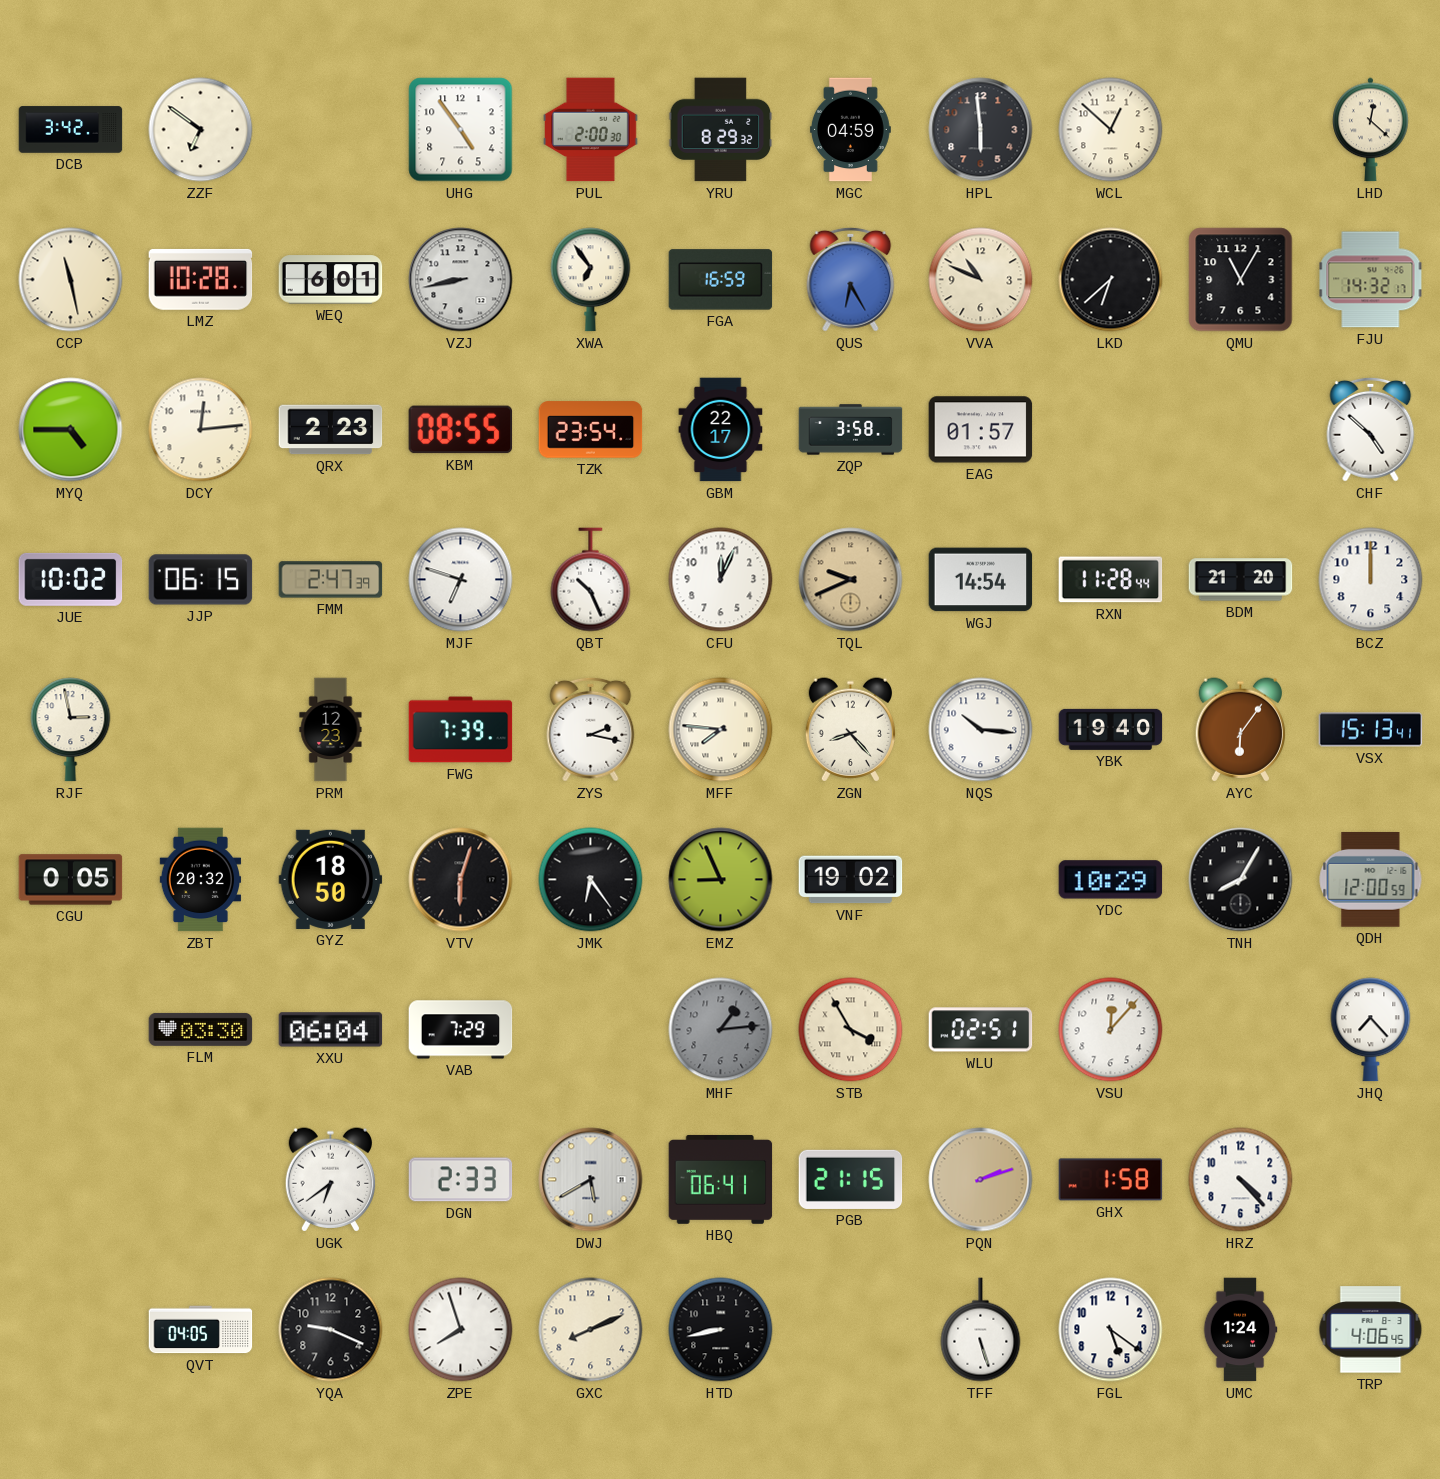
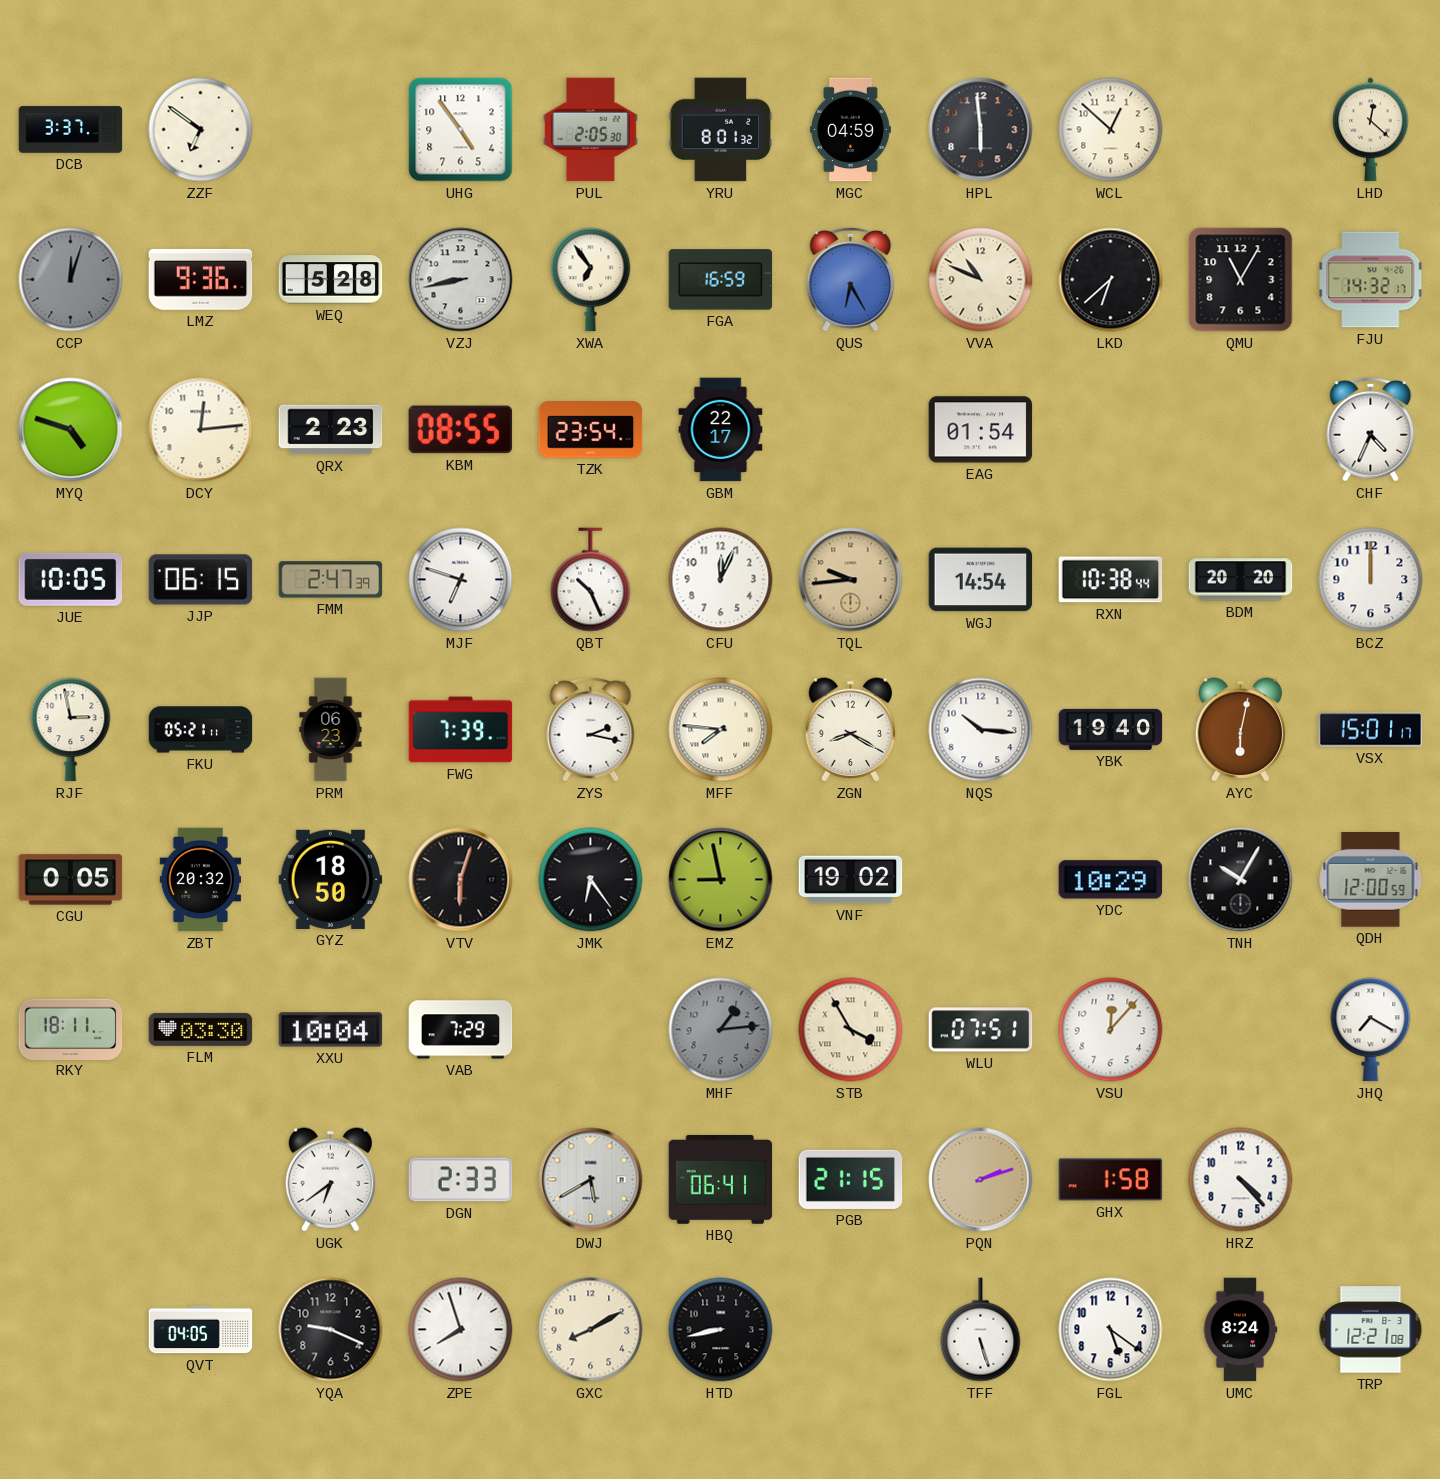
DCB: 3:42 -> 3:37
PUL: 2:00 -> 2:05
YRU: 8:29 -> 8:01
CCP: 11:28 -> 12:03
CCP dial: cream -> grey
LMZ: 10:28 -> 9:36
WEQ: 6:01 -> 5:28
MYQ: 4:45 -> 4:48
ZQP: 3:58 -> none
EAG: 01:57 -> 01:54
CHF: 4:52 -> 4:34
JUE: 10:02 -> 10:05
TQL: 9:41 -> 9:44
RXN: 11:28 -> 10:38
BDM: 21:20 -> 20:20
FKU: none -> 05:21
PRM: 12:23 -> 06:23
ZGN: 8:23 -> 8:20
AYC: 6:06 -> 6:02
VSX: 15:13 -> 15:01
EMZ: 8:56 -> 8:58
TNH: 8:05 -> 10:05
RKY: none -> 18:11
XXU: 06:04 -> 10:04
WLU: 02:51 -> 07:51
JHQ: 7:23 -> 7:20
GXC: 8:11 -> 8:10
UMC: 1:24 -> 8:24
TRP: 4:06 -> 12:21
